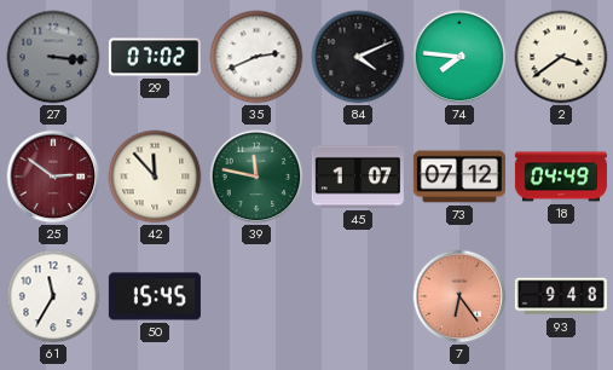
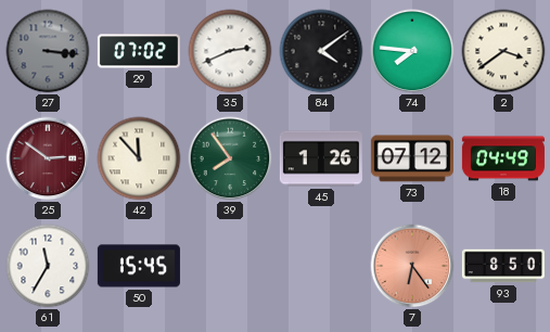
84: 4:11 -> 4:09
39: 11:47 -> 7:54
45: 1:07 -> 1:26
93: 9:48 -> 8:50
